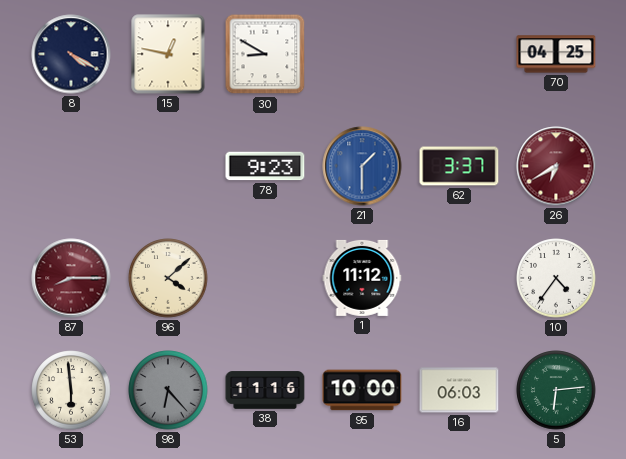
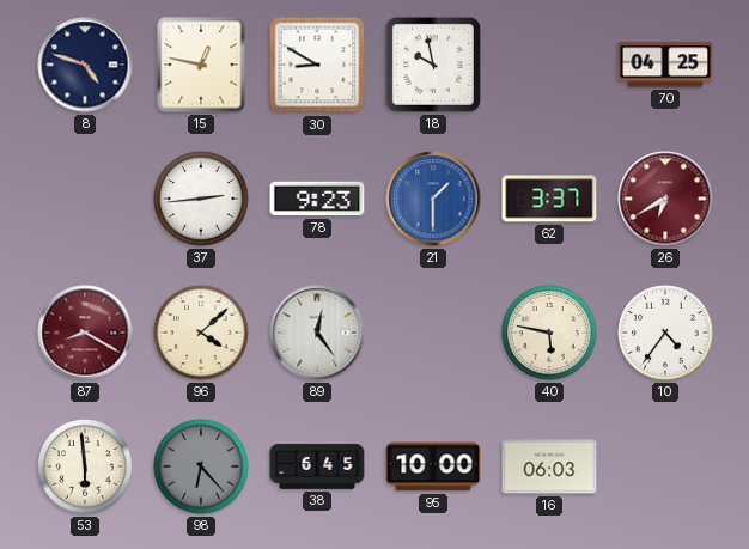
8: 4:20 -> 4:48
18: none -> 9:58
37: none -> 2:44
87: 8:15 -> 8:20
89: none -> 12:24
1: 11:12 -> none
40: none -> 5:47
38: 11:16 -> 6:45
5: 6:14 -> none
